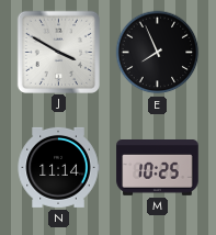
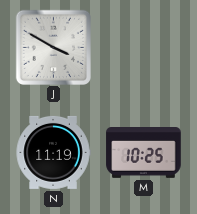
E: 7:56 -> none
N: 11:14 -> 11:19
